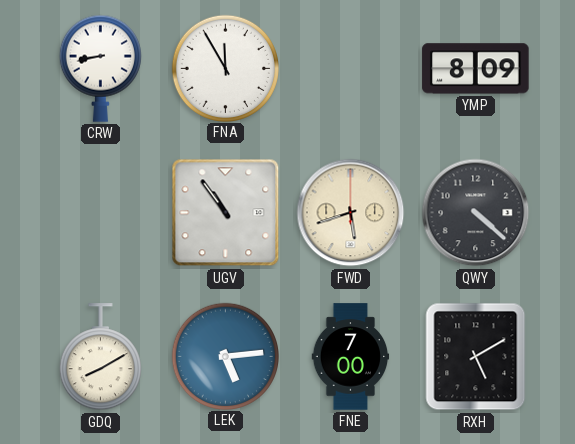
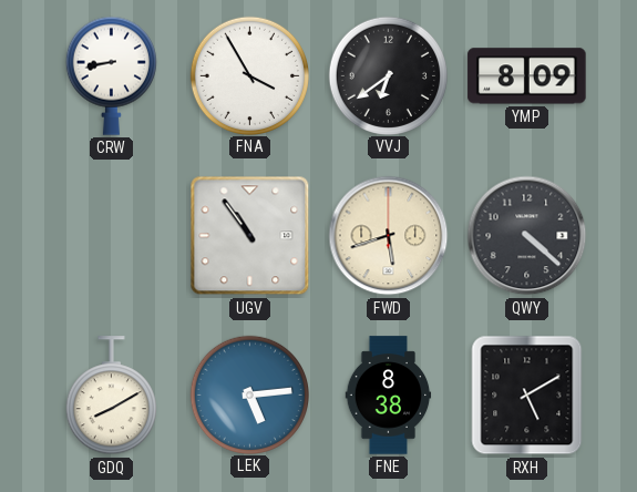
FNA: 11:55 -> 3:55
VVJ: none -> 6:39
FNE: 7:00 -> 8:38
